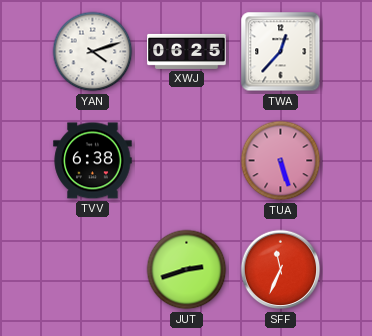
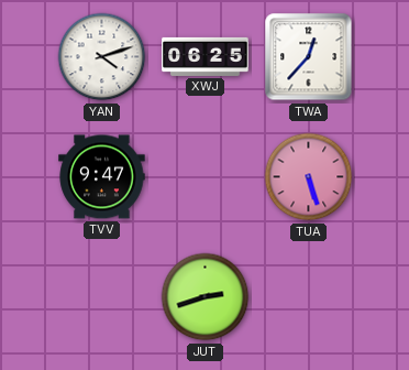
TVV: 6:38 -> 9:47
SFF: 11:34 -> none
